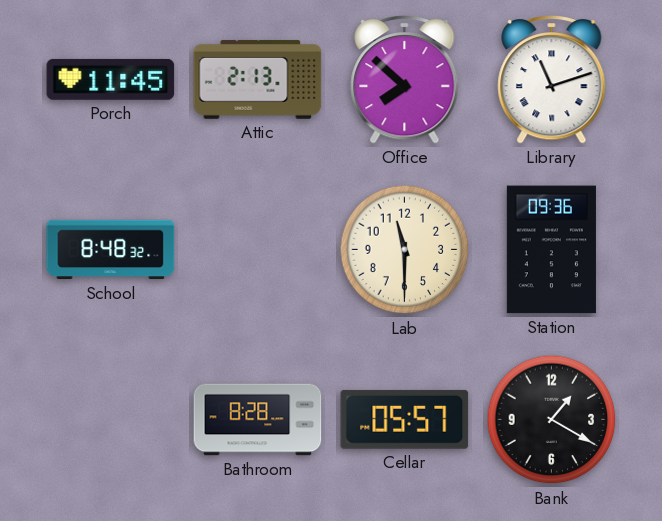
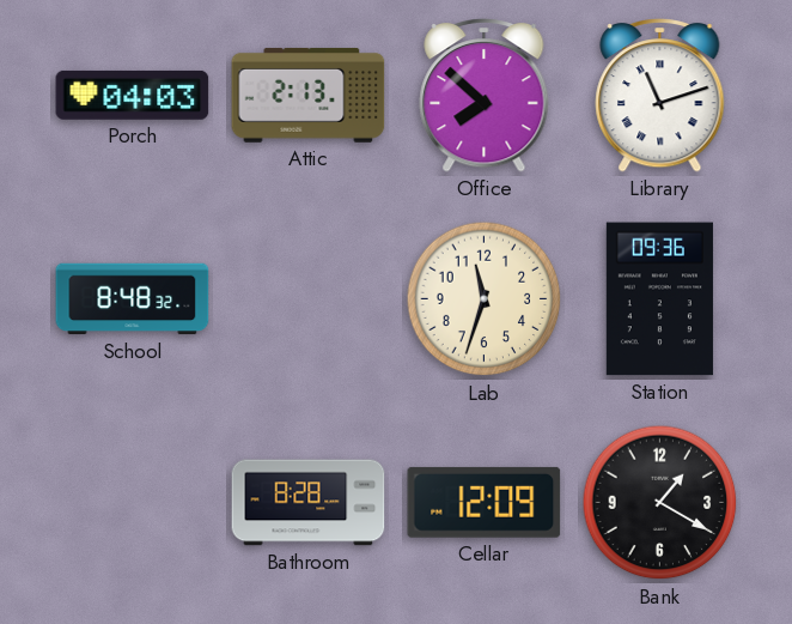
Porch: 11:45 -> 04:03
Lab: 11:30 -> 11:33
Cellar: 05:57 -> 12:09
